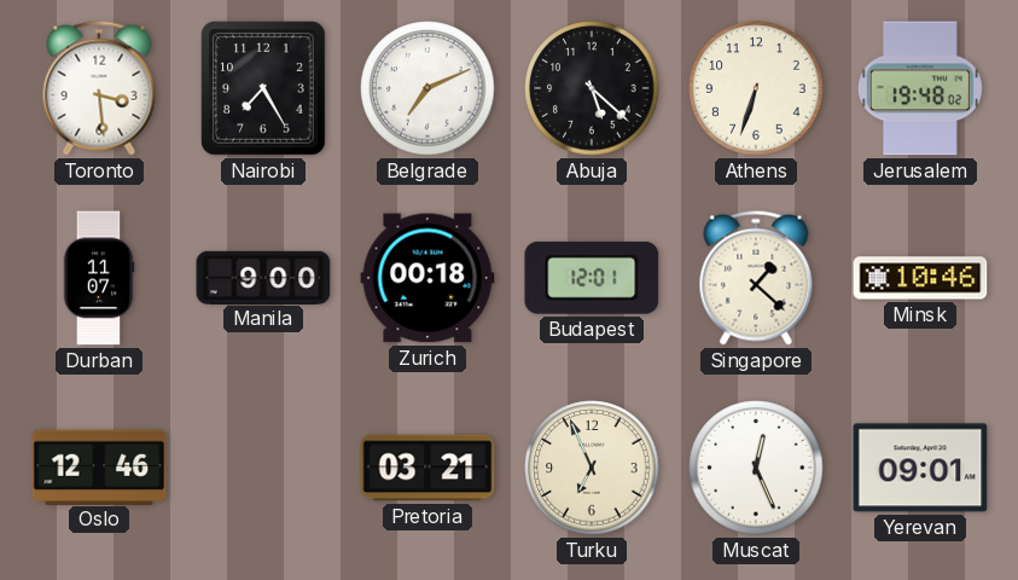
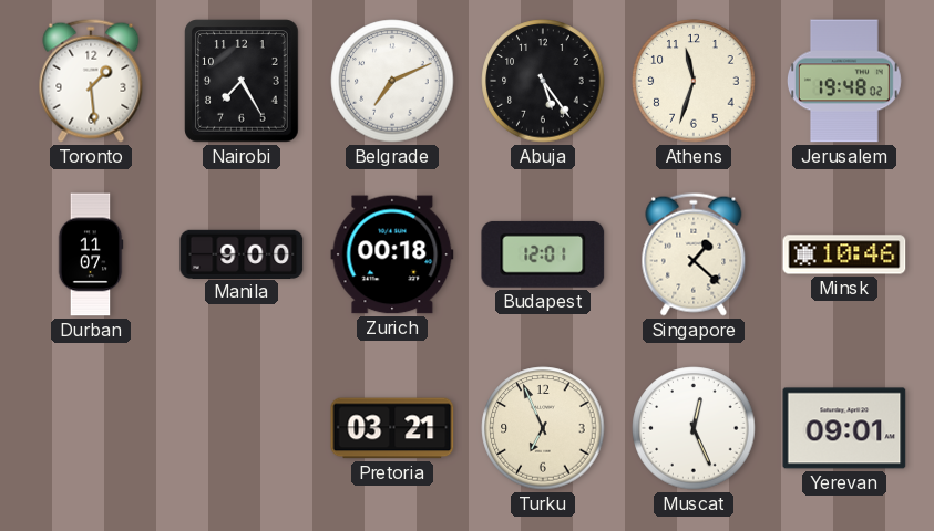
Toronto: 3:29 -> 1:29
Abuja: 5:22 -> 5:24
Athens: 6:33 -> 11:33
Oslo: 12:46 -> none
